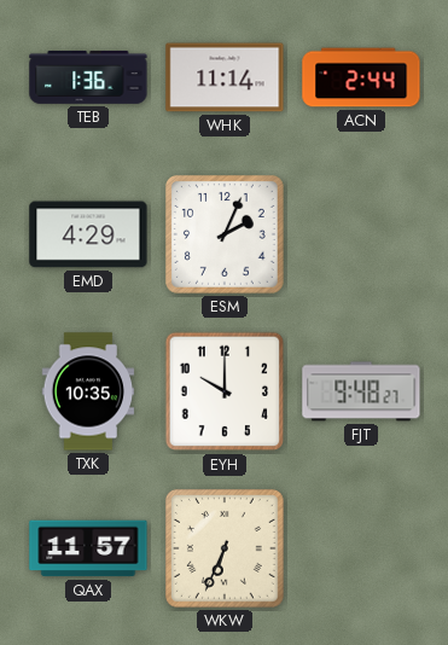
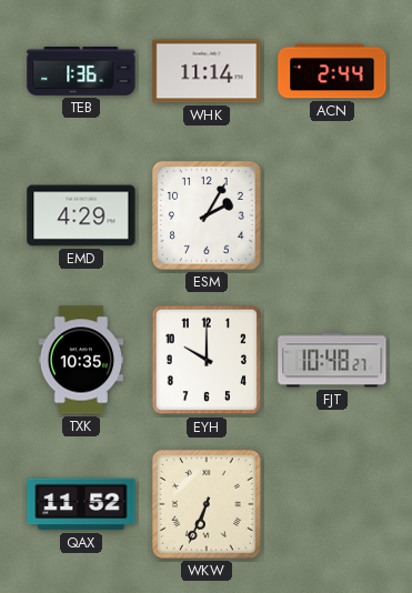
ESM: 2:04 -> 2:05
FJT: 9:48 -> 10:48
QAX: 11:57 -> 11:52
